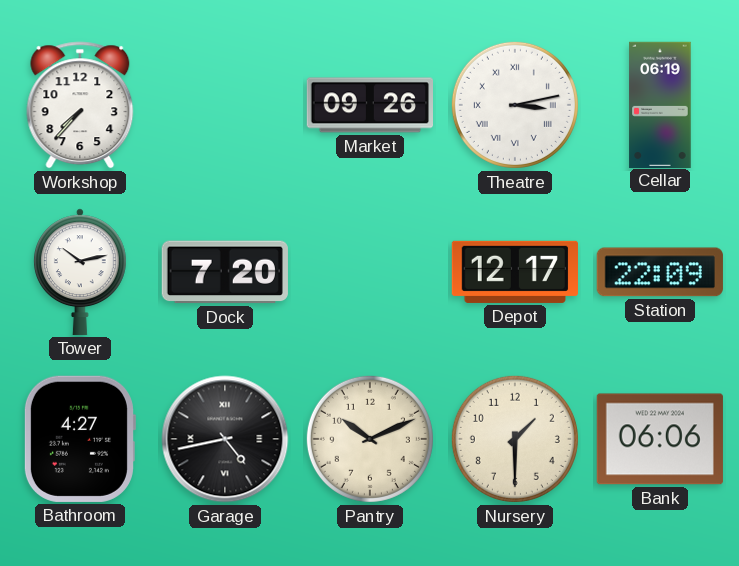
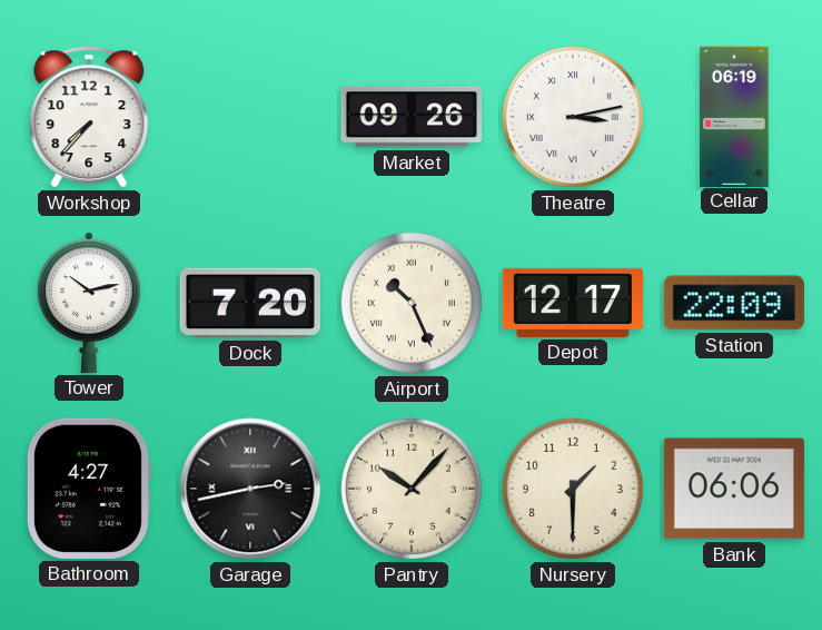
Airport: none -> 10:26
Garage: 4:43 -> 2:43
Pantry: 10:11 -> 10:07
